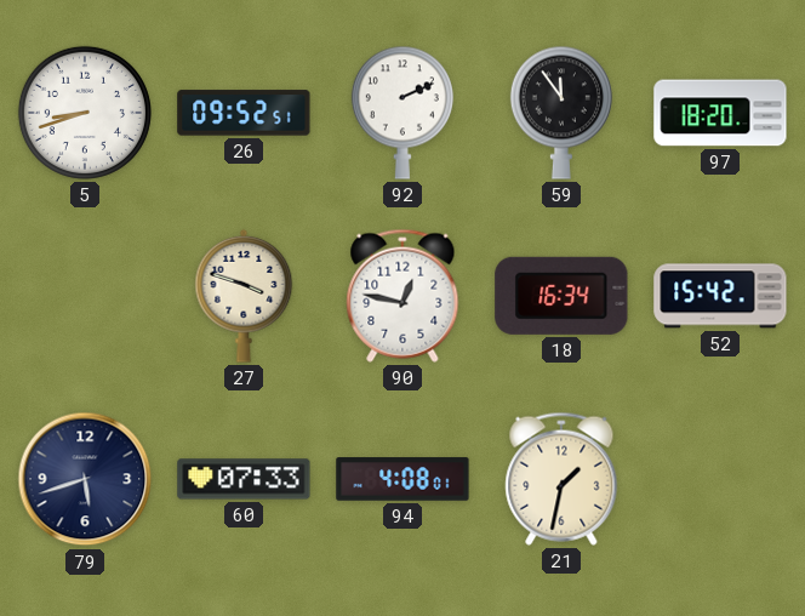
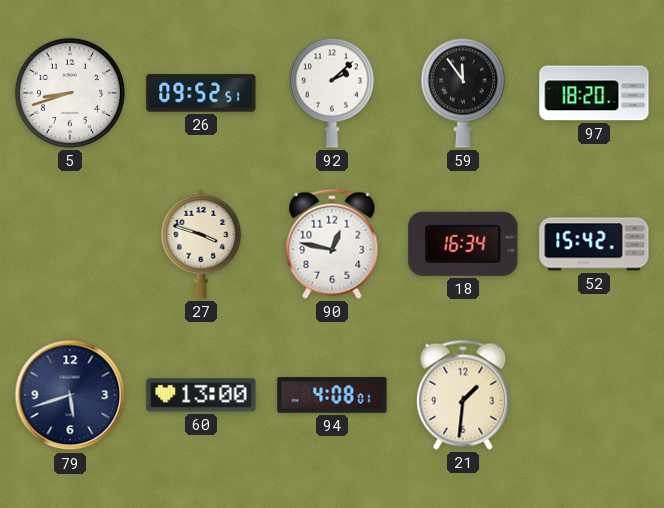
92: 2:11 -> 2:08
60: 07:33 -> 13:00
21: 1:32 -> 1:31
